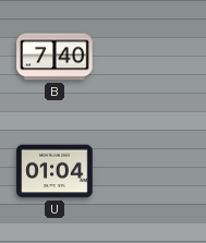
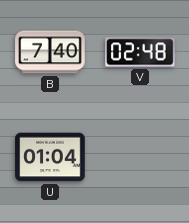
V: none -> 02:48
